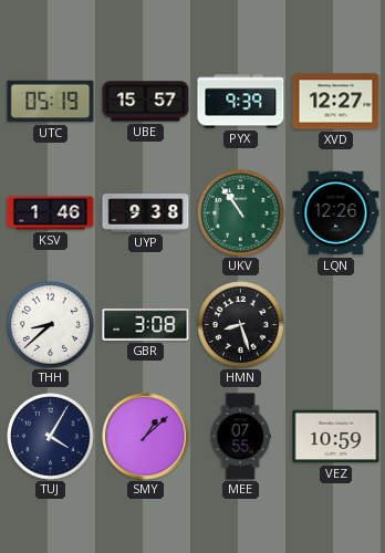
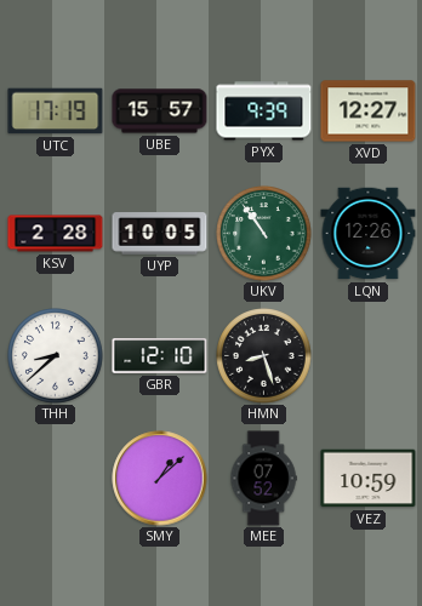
UTC: 05:19 -> 17:19
KSV: 1:46 -> 2:28
UYP: 9:38 -> 10:05
GBR: 3:08 -> 12:10
TUJ: 4:05 -> none
MEE: 07:55 -> 07:52
